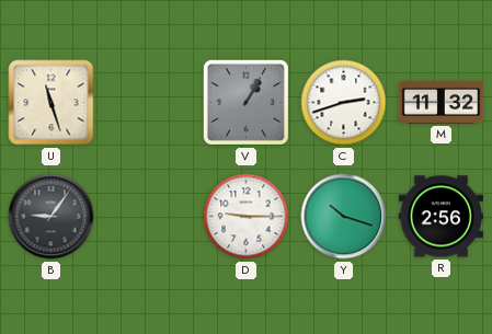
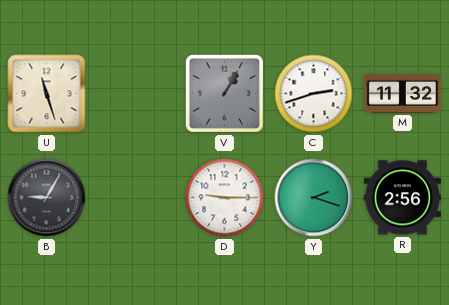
B: 9:06 -> 9:05
Y: 10:18 -> 2:18
